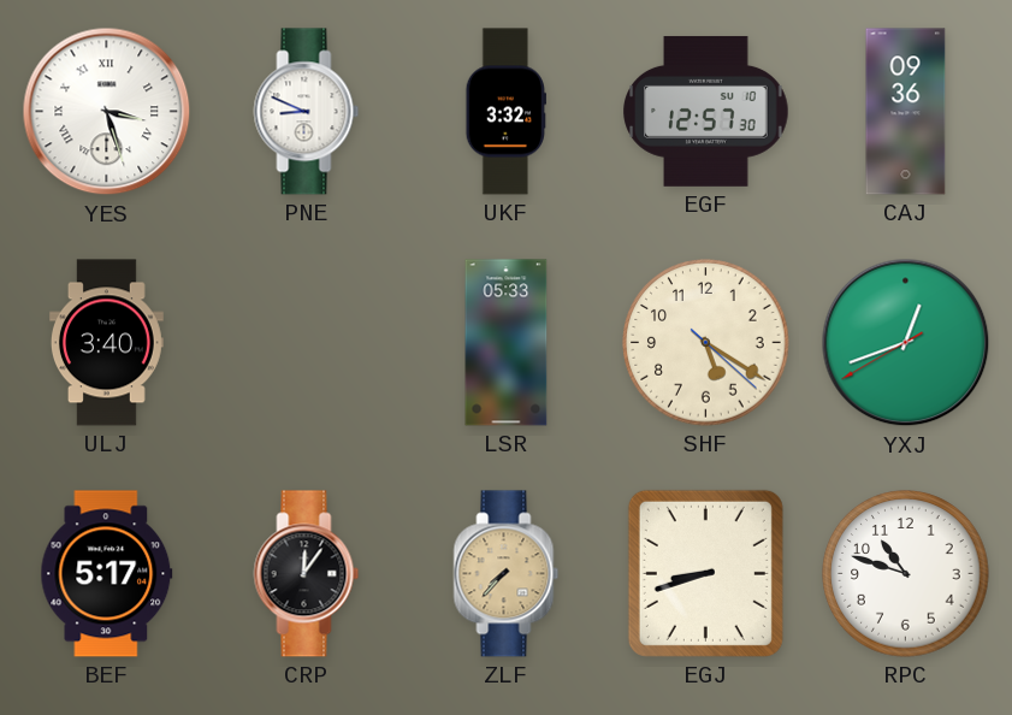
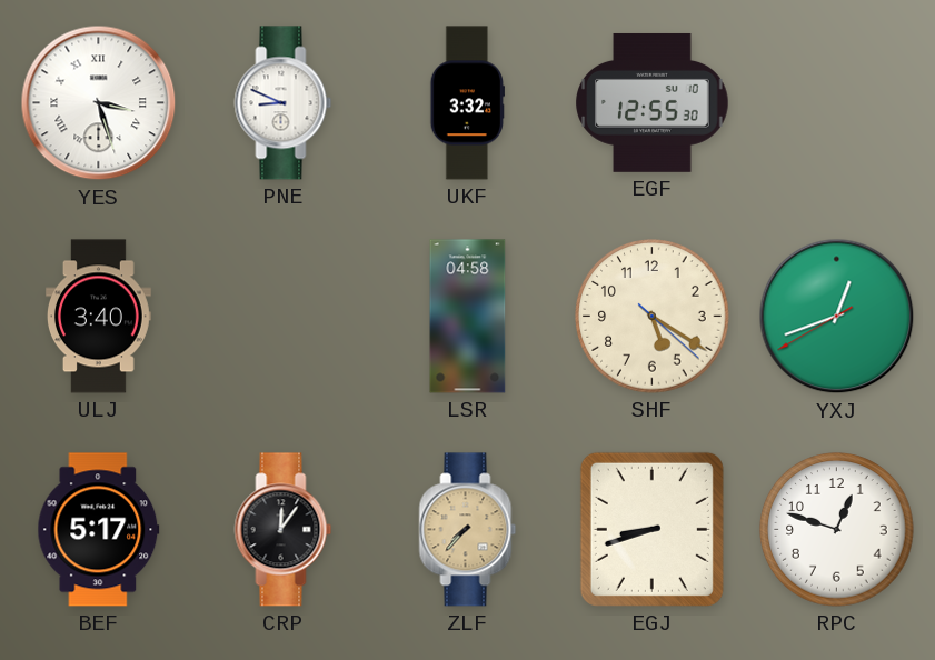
EGF: 12:57 -> 12:55
CAJ: 09:36 -> none
LSR: 05:33 -> 04:58
RPC: 10:48 -> 12:48
